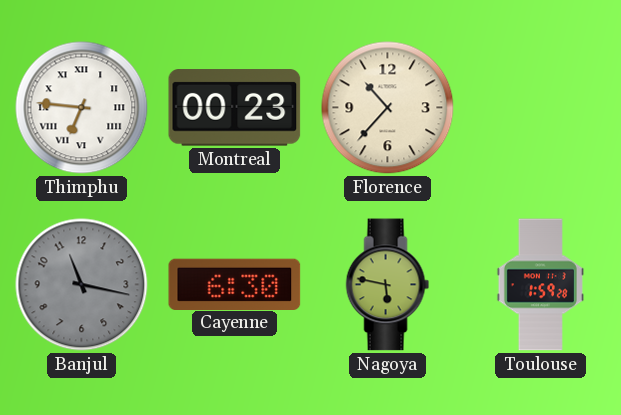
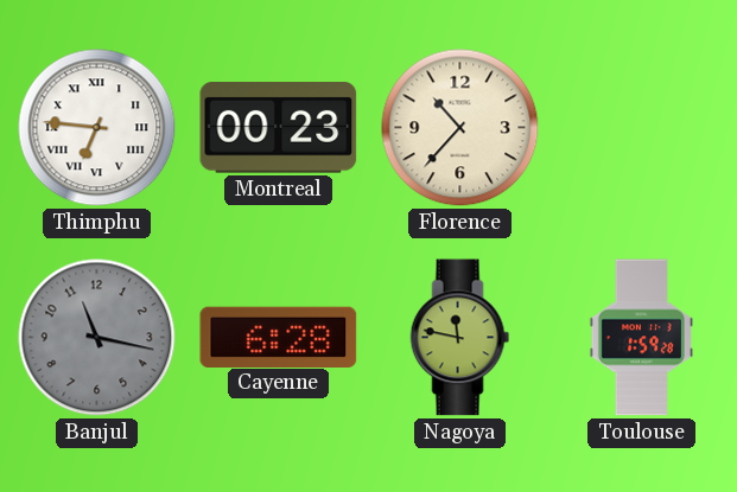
Cayenne: 6:30 -> 6:28
Nagoya: 5:47 -> 11:47
